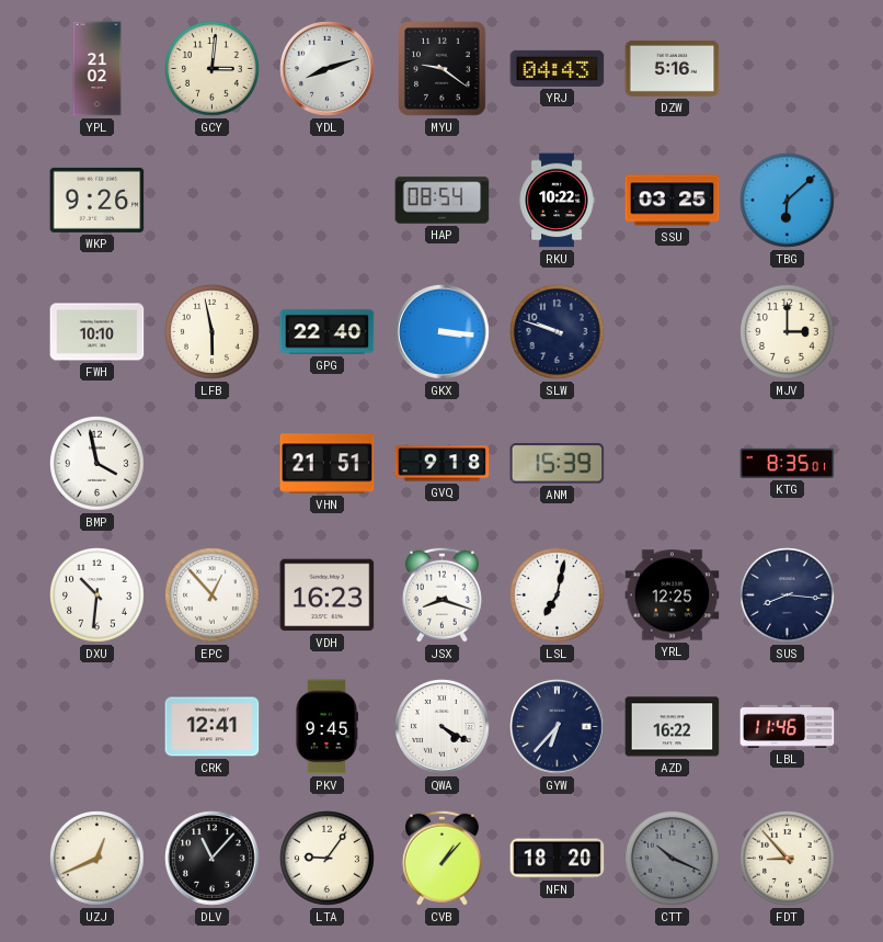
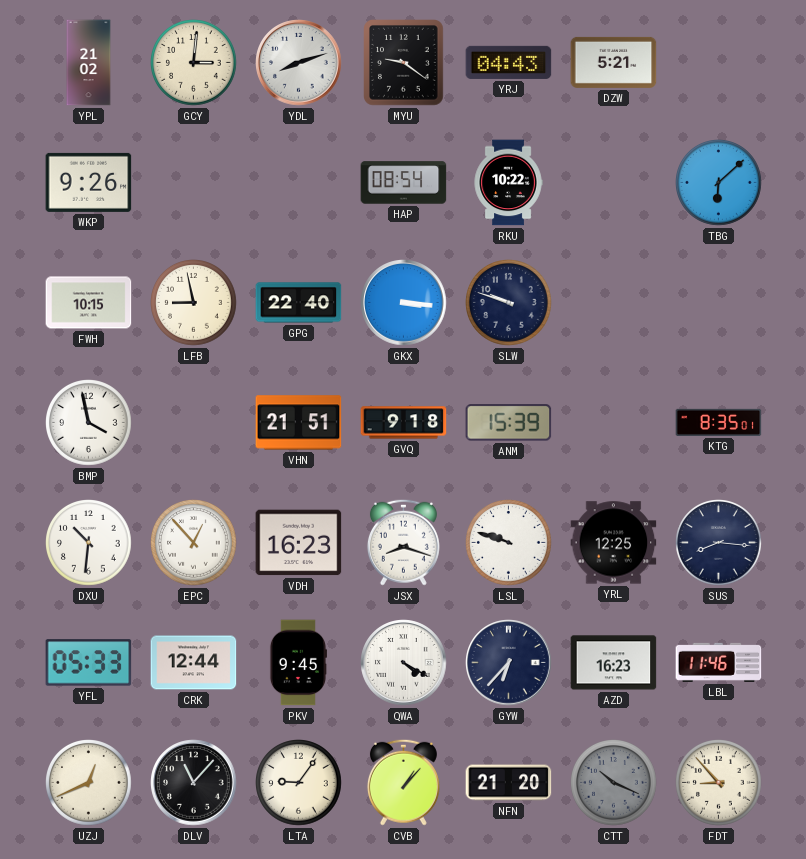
DZW: 5:16 -> 5:21
SSU: 03:25 -> none
FWH: 10:10 -> 10:15
LFB: 5:58 -> 8:58
MJV: 3:00 -> none
LSL: 7:02 -> 9:48
YFL: none -> 05:33
CRK: 12:41 -> 12:44
AZD: 16:22 -> 16:23
NFN: 18:20 -> 21:20
